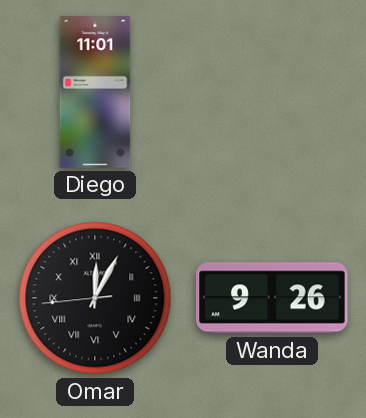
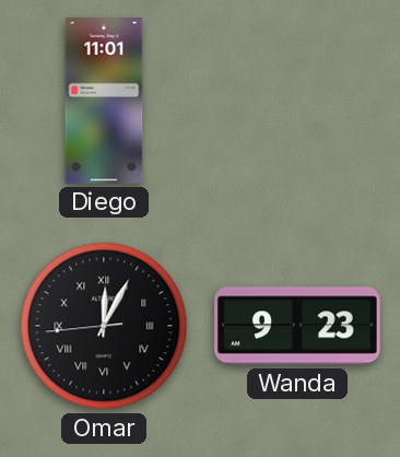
Wanda: 9:26 -> 9:23
